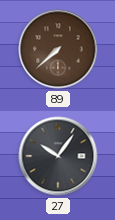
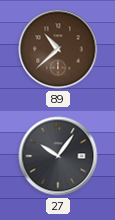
89: 7:38 -> 10:38
